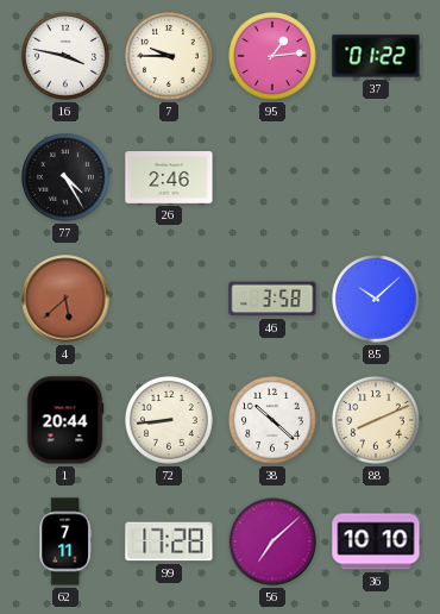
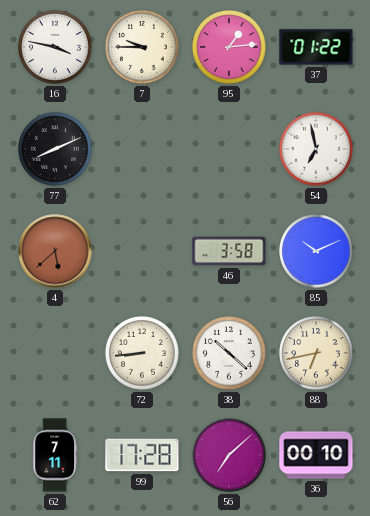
77: 4:25 -> 8:11
26: 2:46 -> none
54: none -> 6:58
85: 10:08 -> 10:11
1: 20:44 -> none
88: 8:11 -> 6:43
36: 10:10 -> 00:10
